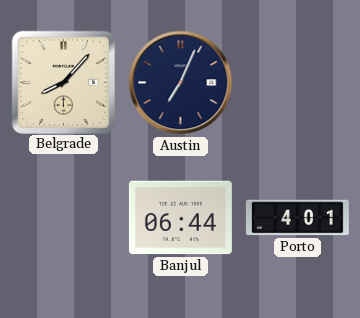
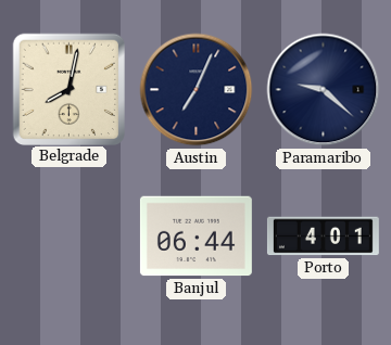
Belgrade: 8:07 -> 8:02
Paramaribo: none -> 9:22
